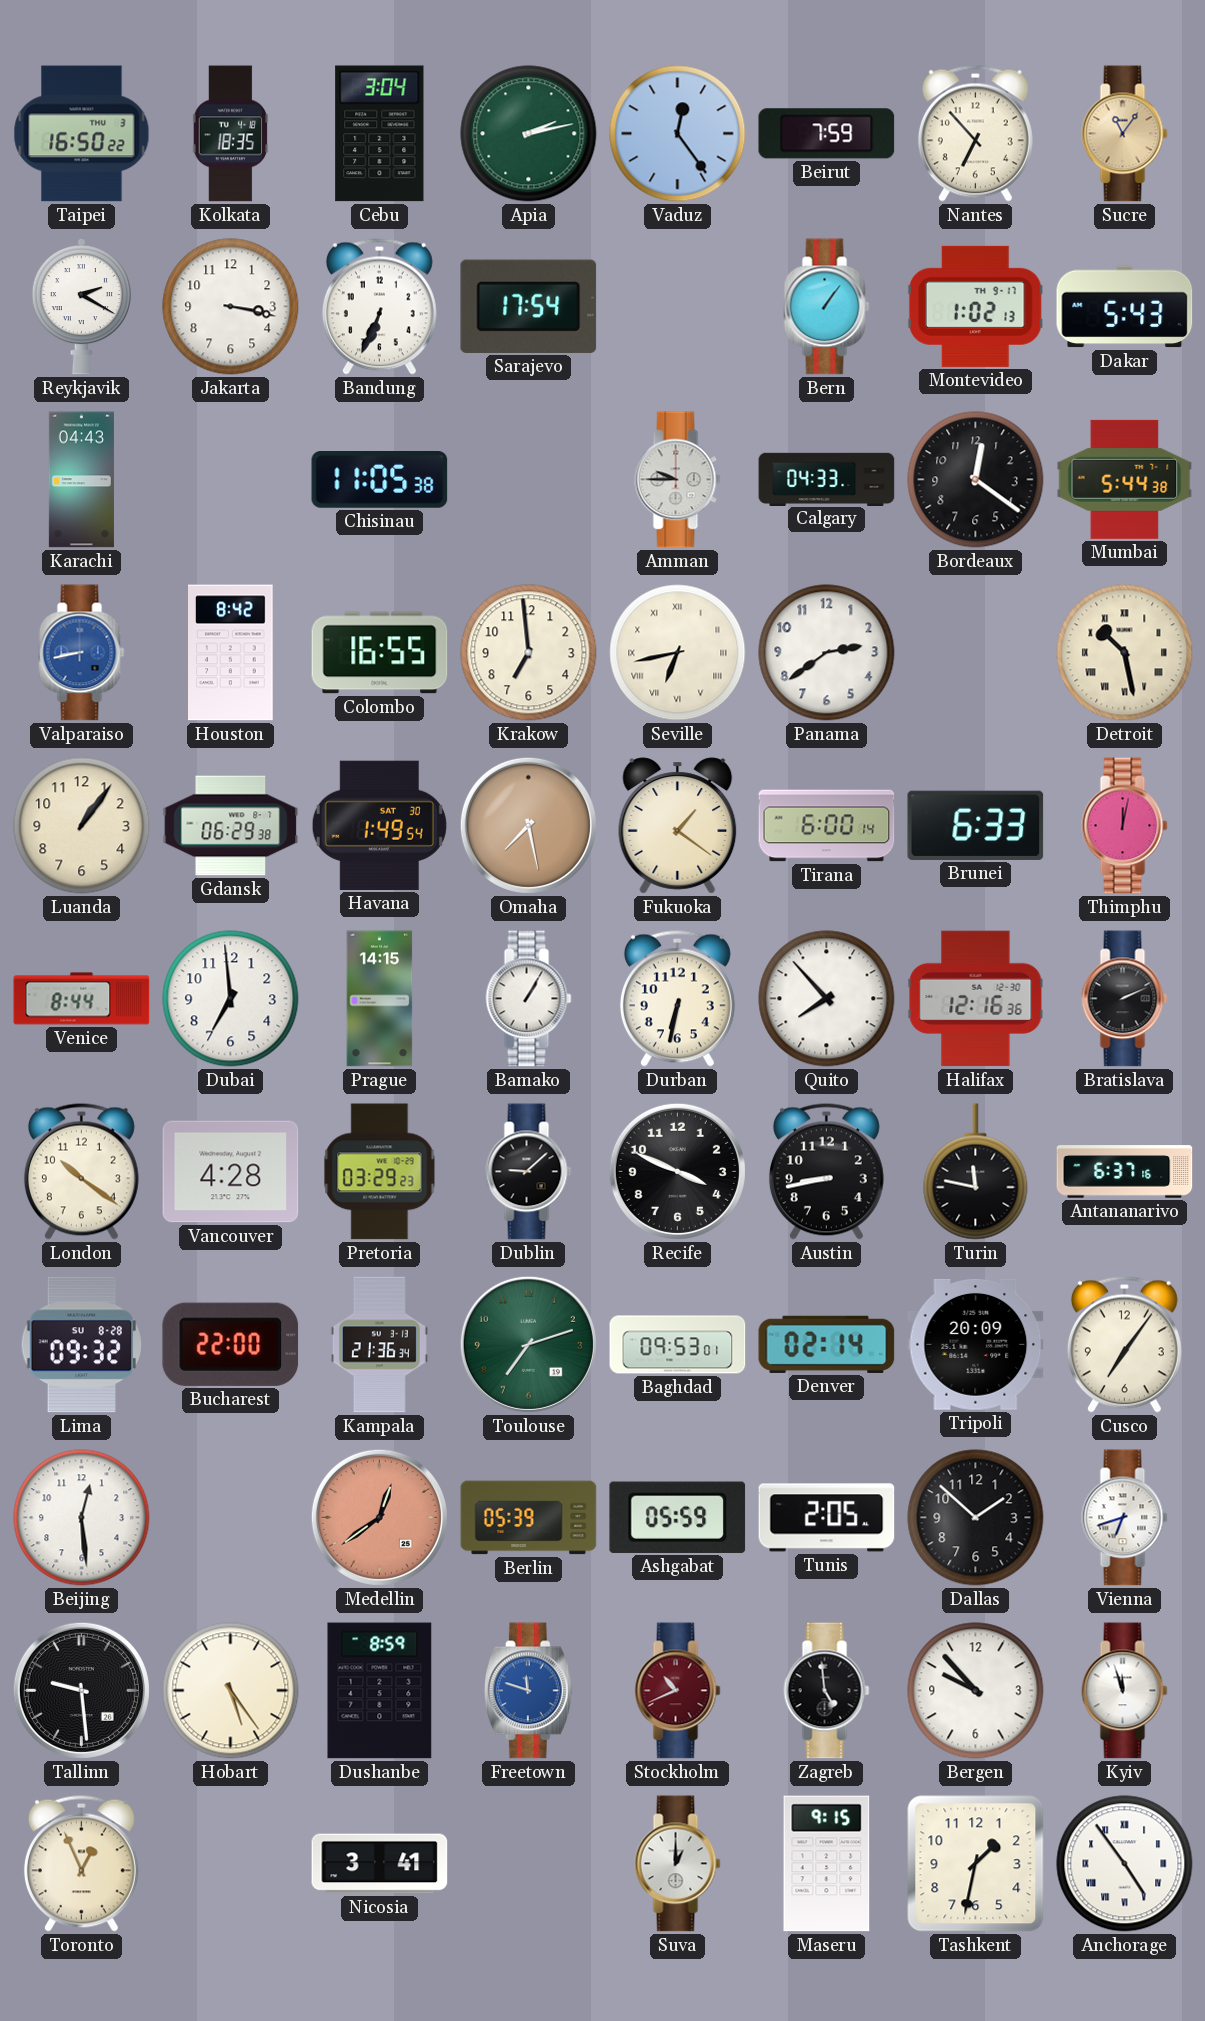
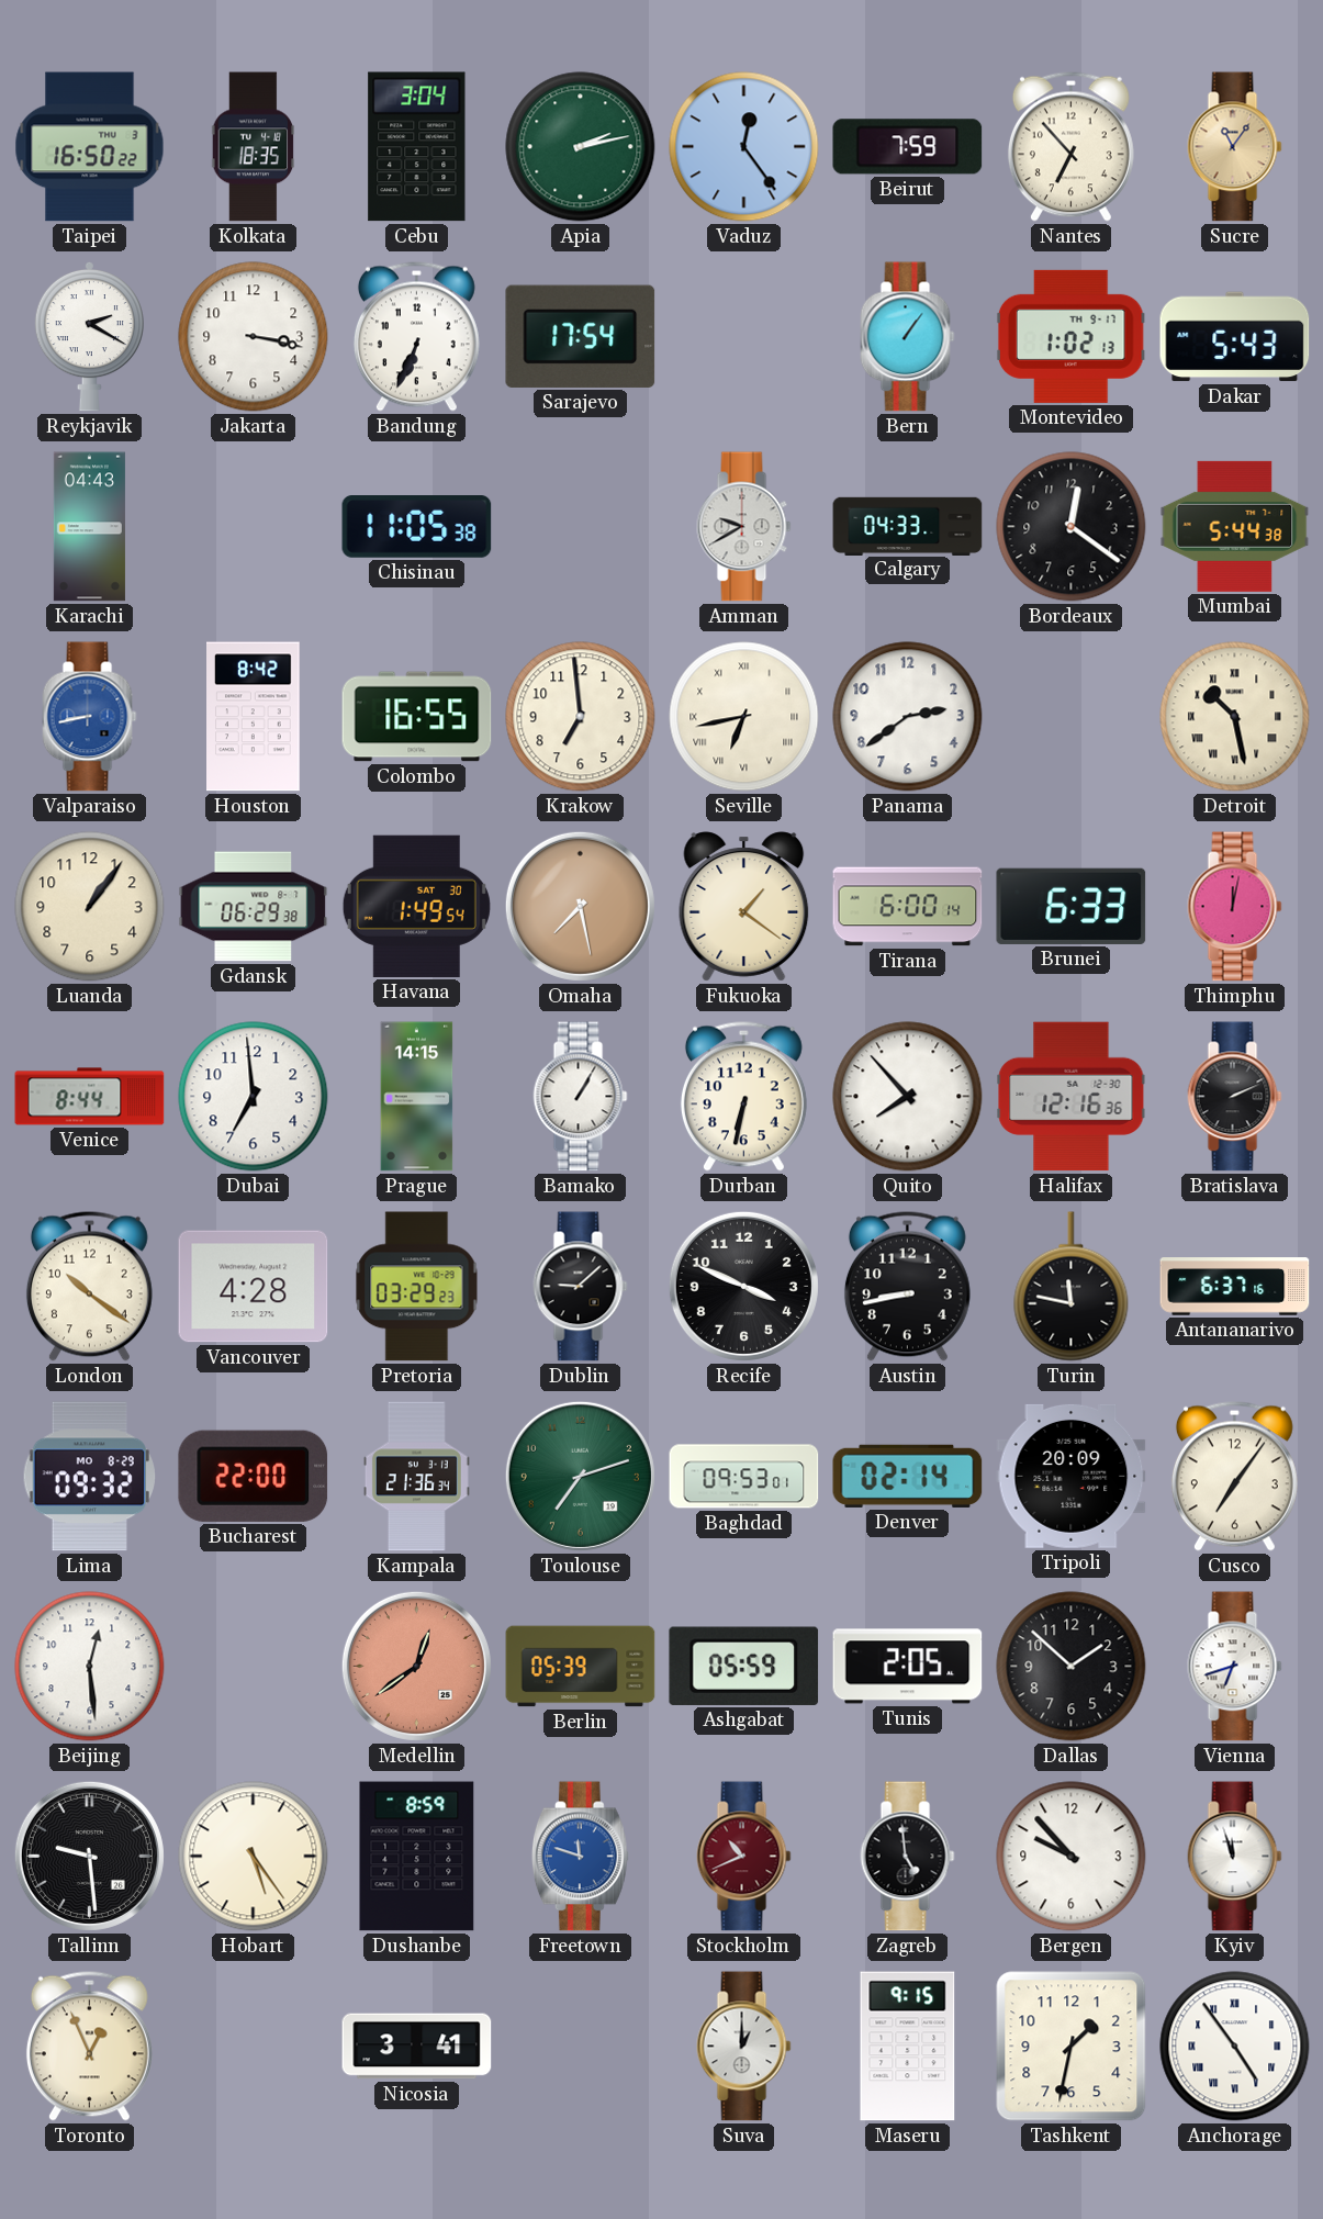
Amman: 9:45 -> 9:40
Lima date: SU 8-28 -> MO 8-29
